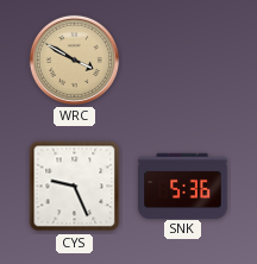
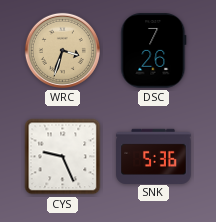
WRC: 3:50 -> 3:33
DSC: none -> 7:26
